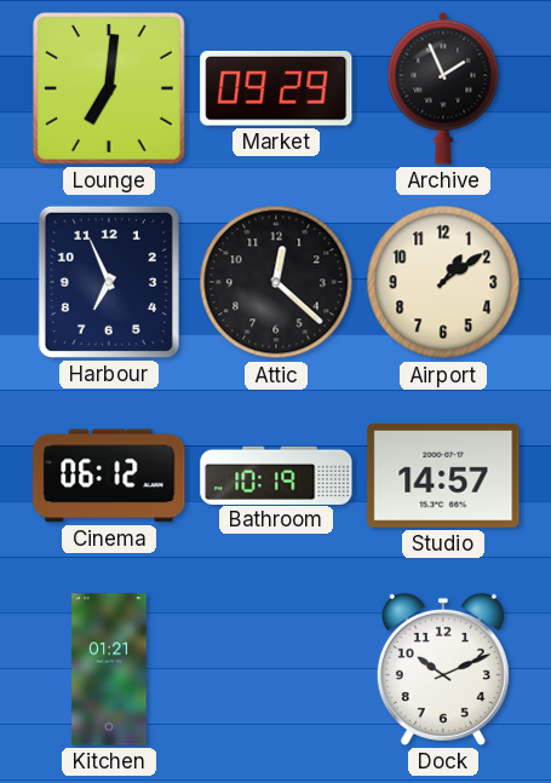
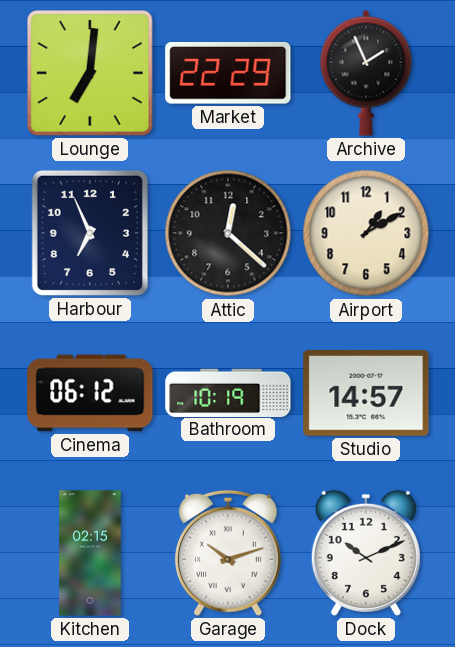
Market: 09:29 -> 22:29
Airport: 1:09 -> 1:10
Kitchen: 01:21 -> 02:15
Garage: none -> 10:12
